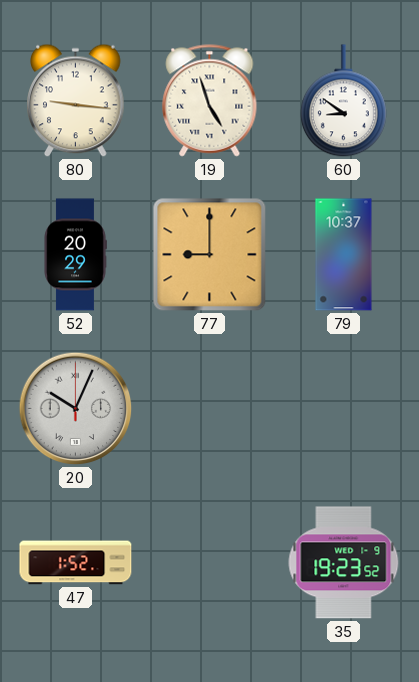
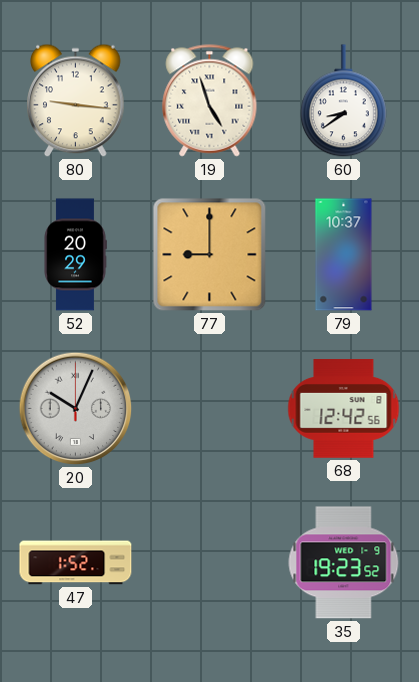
60: 8:51 -> 8:39
68: none -> 12:42
